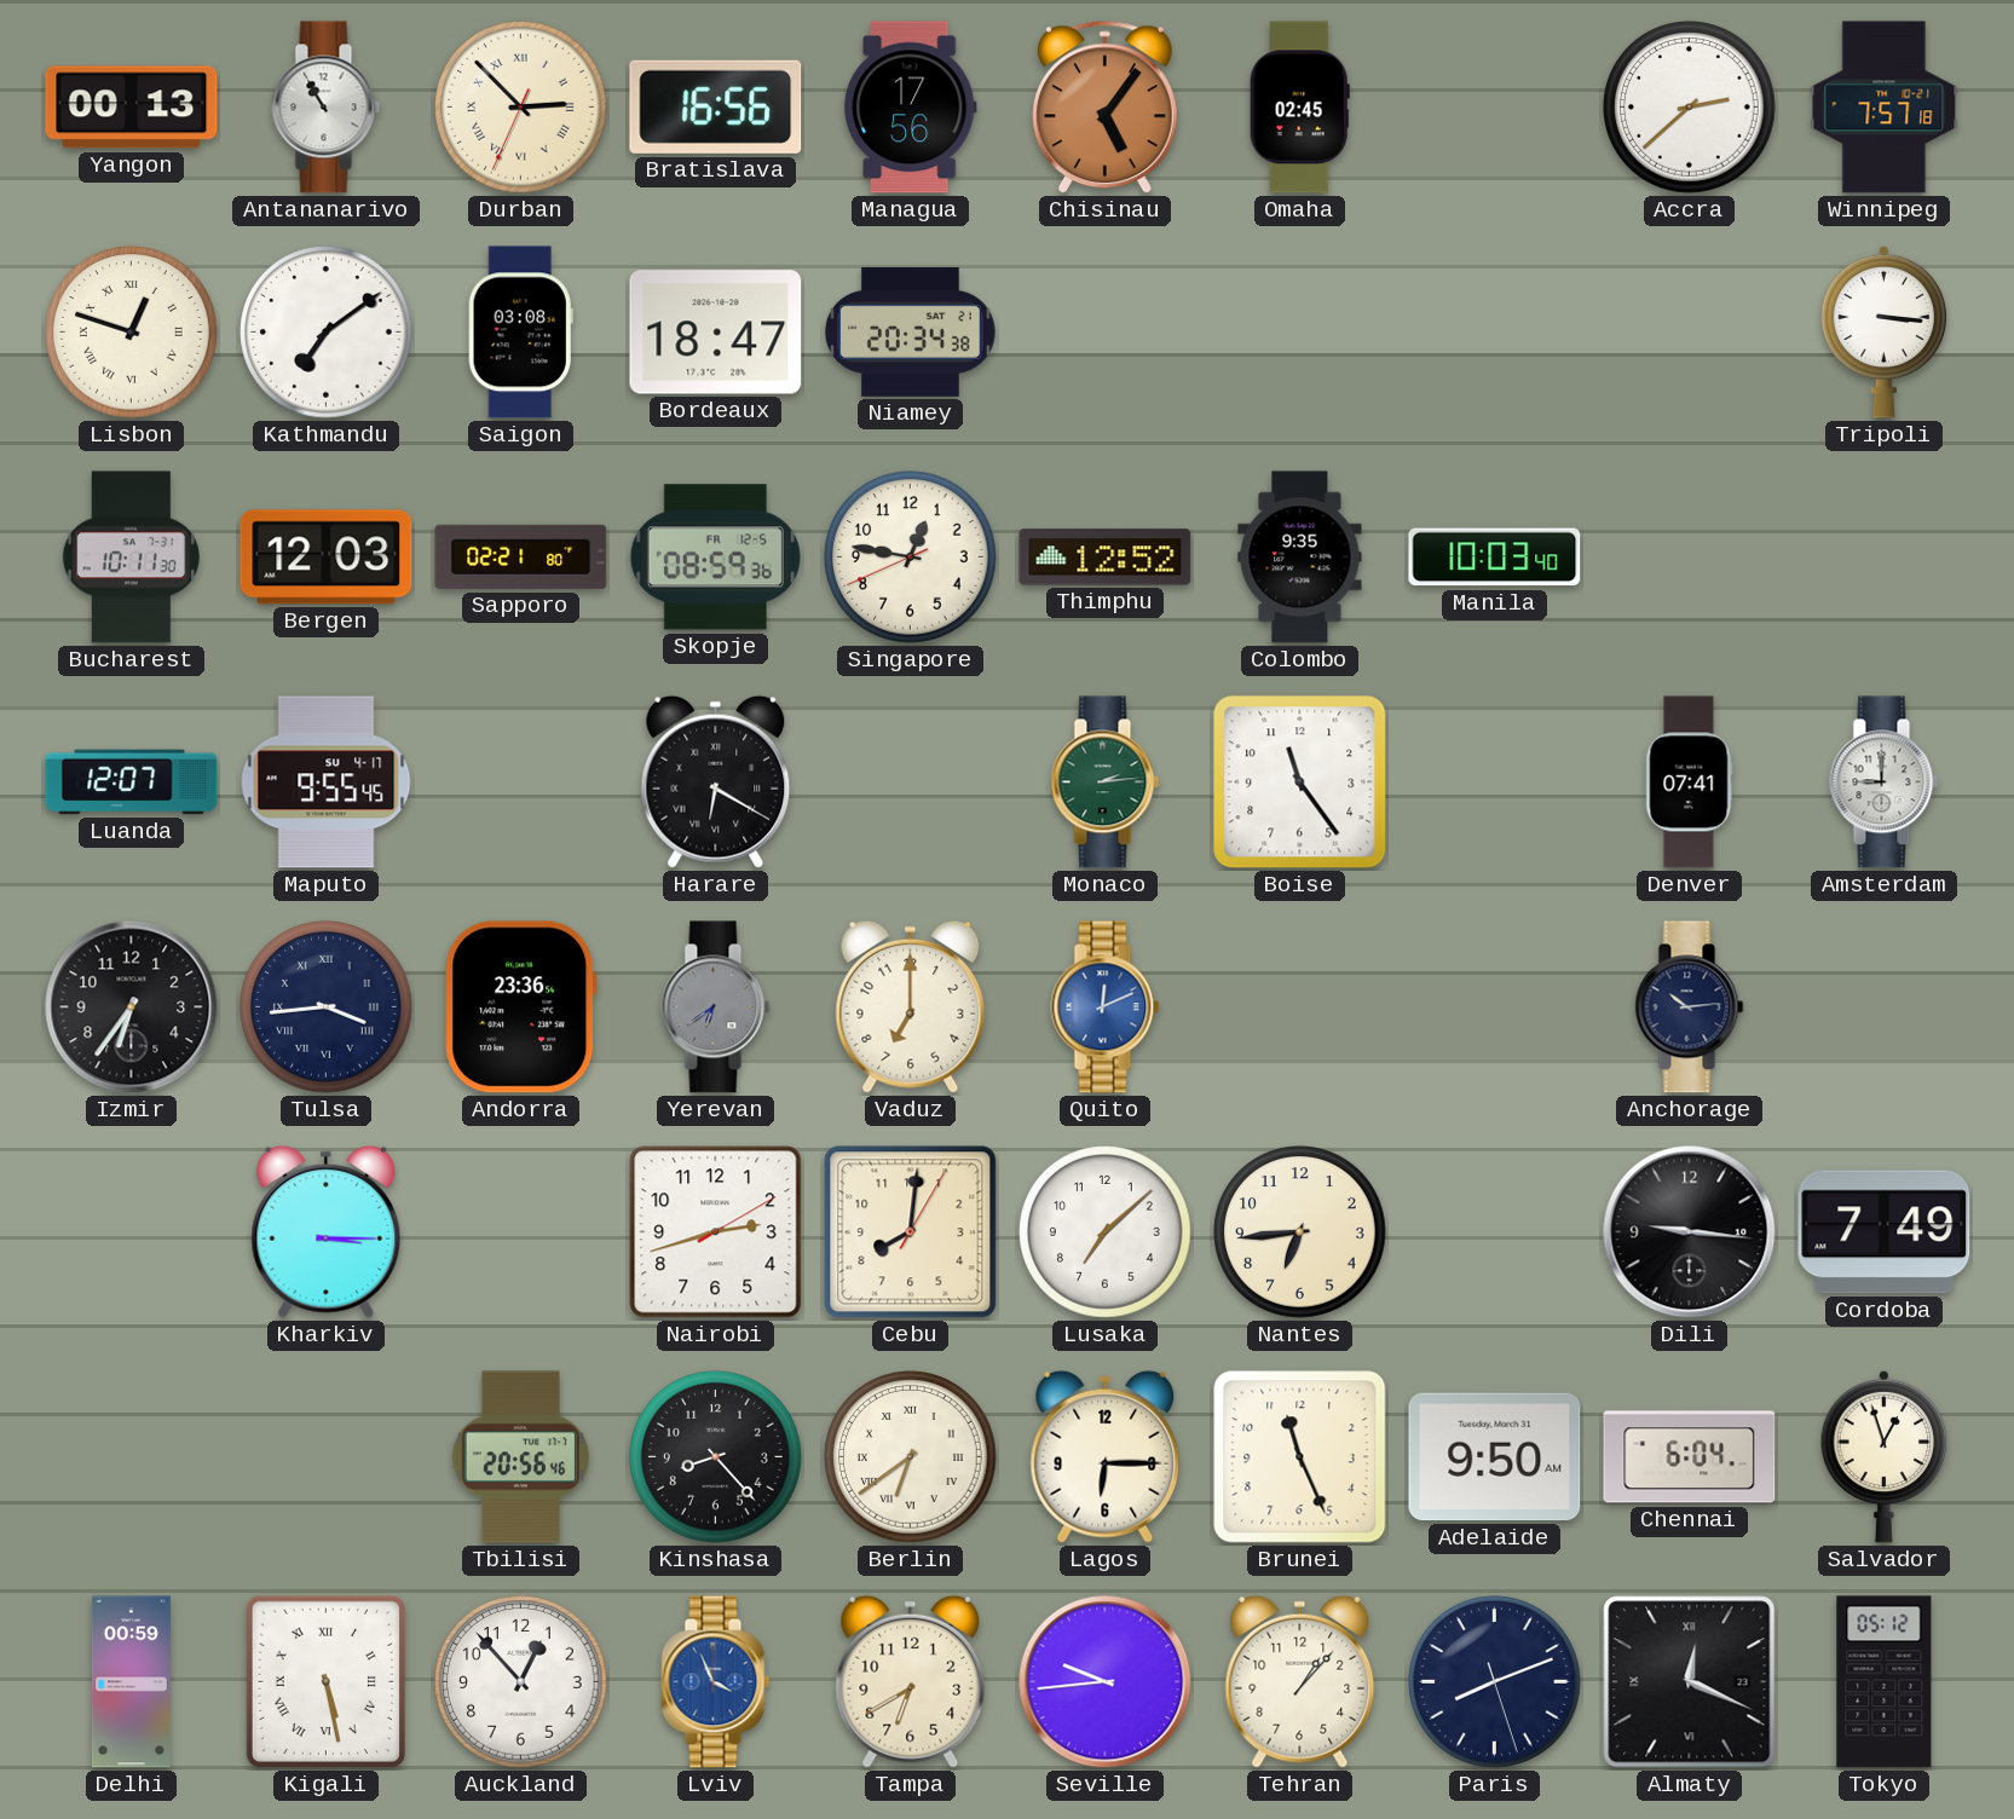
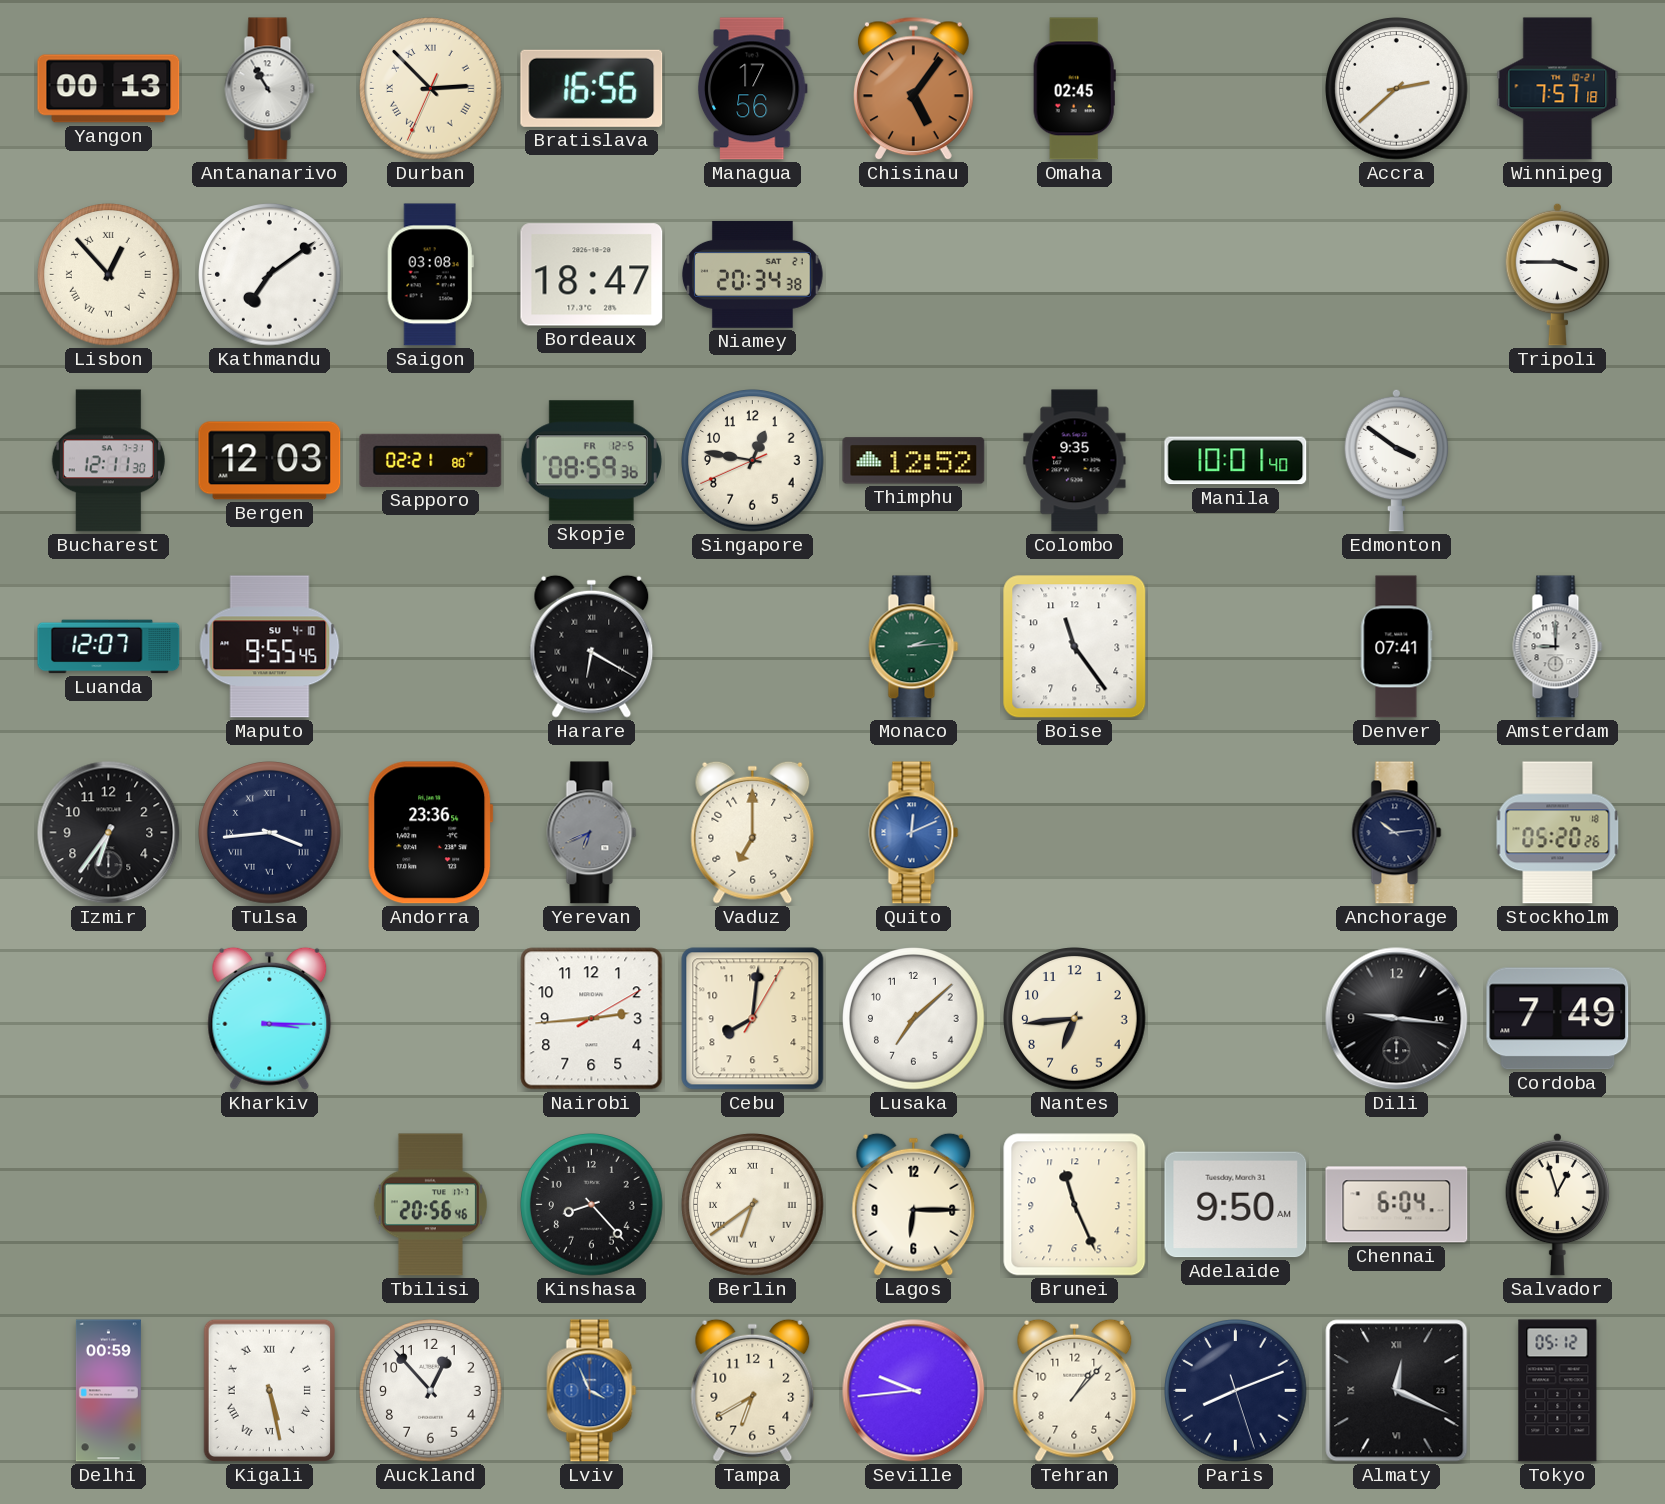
Lisbon: 12:48 -> 12:53
Tripoli: 3:16 -> 3:45
Bucharest: 10:11 -> 12:11
Manila: 10:03 -> 10:01
Edmonton: none -> 3:51
Maputo date: SU 4-17 -> SU 4-10
Yerevan: 6:39 -> 6:41
Stockholm: none -> 05:20
Nairobi: 2:42 -> 2:44
